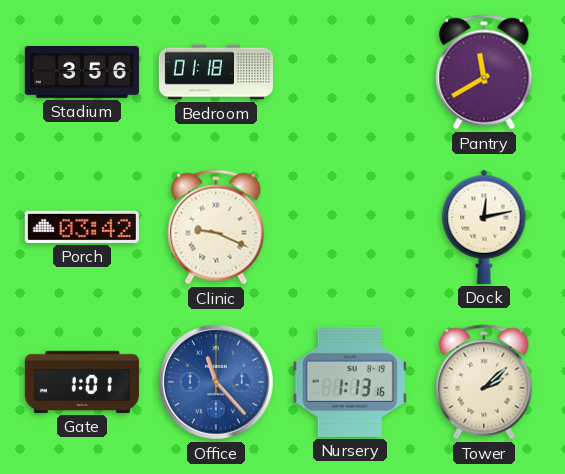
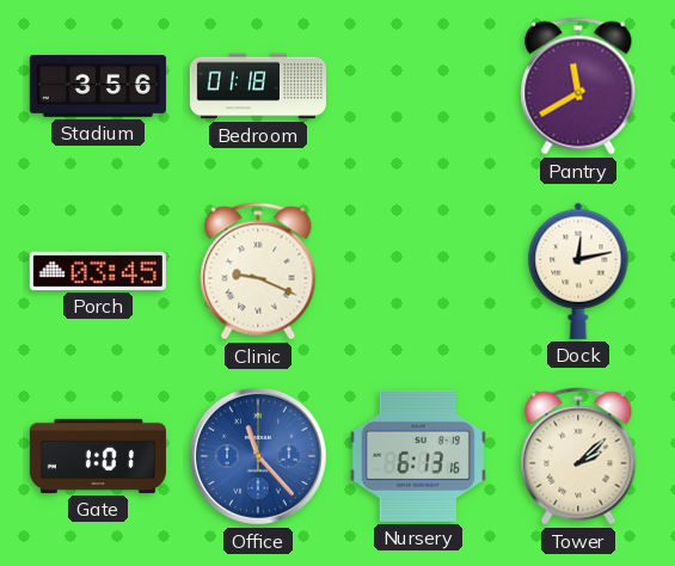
Porch: 03:42 -> 03:45
Nursery: 1:13 -> 6:13
